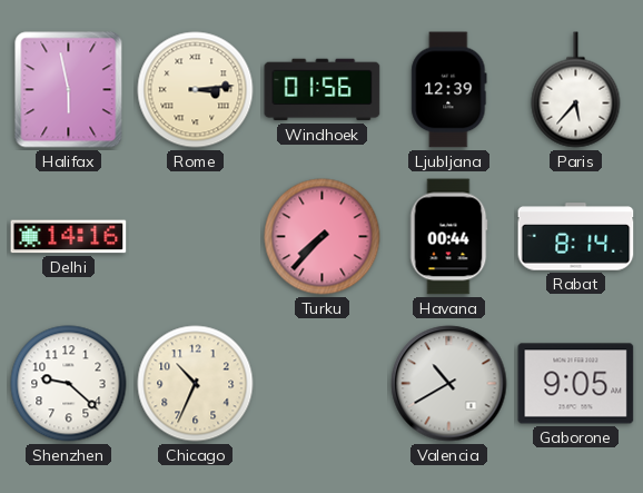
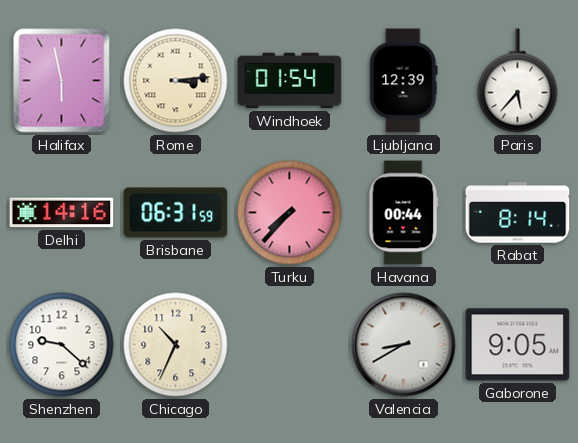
Windhoek: 01:56 -> 01:54
Brisbane: none -> 06:31
Valencia: 10:40 -> 8:40
